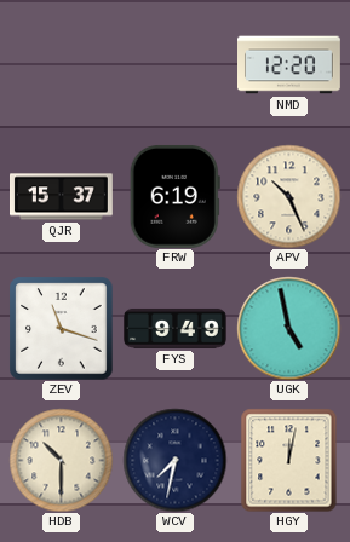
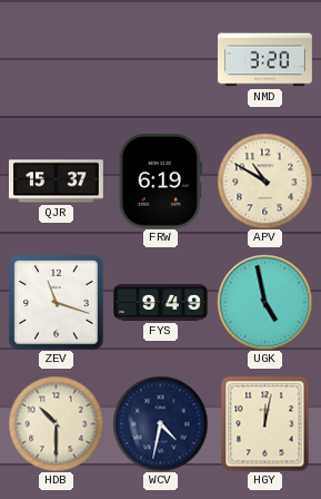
NMD: 12:20 -> 3:20
APV: 10:26 -> 10:50
WCV: 7:32 -> 4:32
